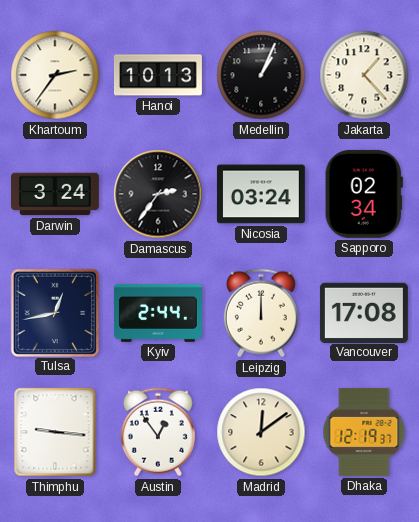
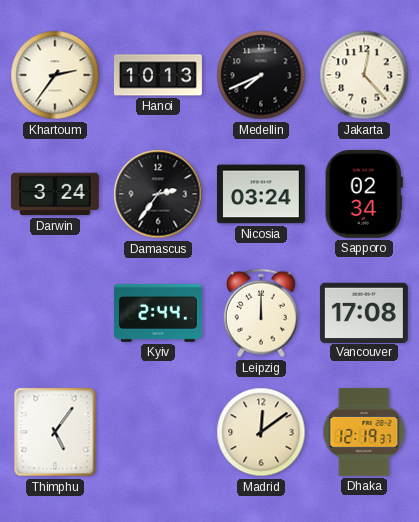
Medellin: 1:04 -> 7:41
Jakarta: 1:23 -> 12:23
Tulsa: 12:43 -> none
Thimphu: 9:16 -> 5:06
Austin: 12:54 -> none
